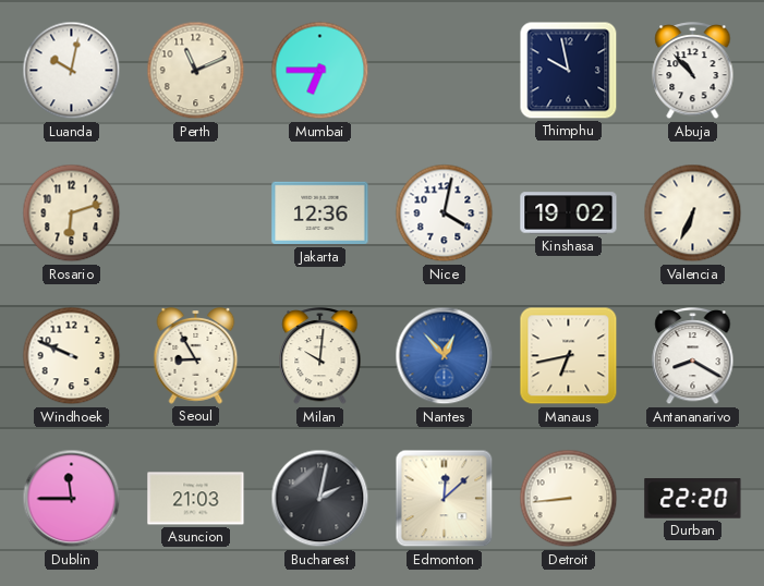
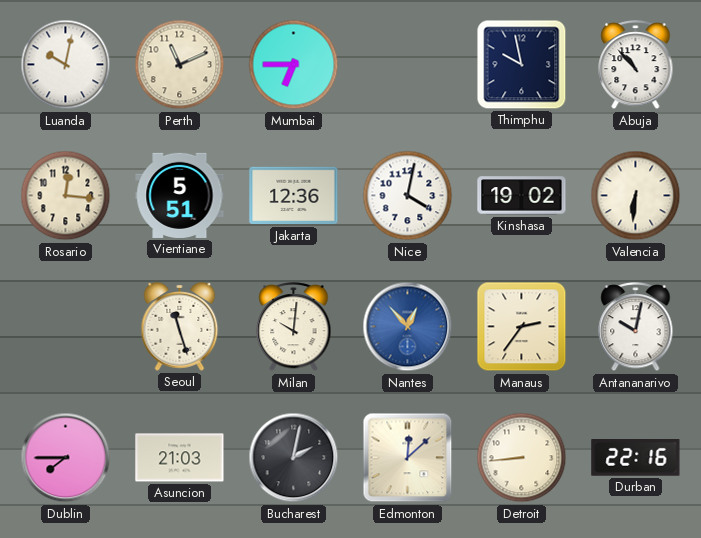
Rosario: 6:12 -> 12:16
Vientiane: none -> 5:51
Valencia: 6:34 -> 6:31
Windhoek: 9:49 -> none
Seoul: 8:55 -> 11:27
Manaus: 6:43 -> 2:36
Antananarivo: 8:20 -> 10:02
Dublin: 11:45 -> 7:45
Durban: 22:20 -> 22:16
